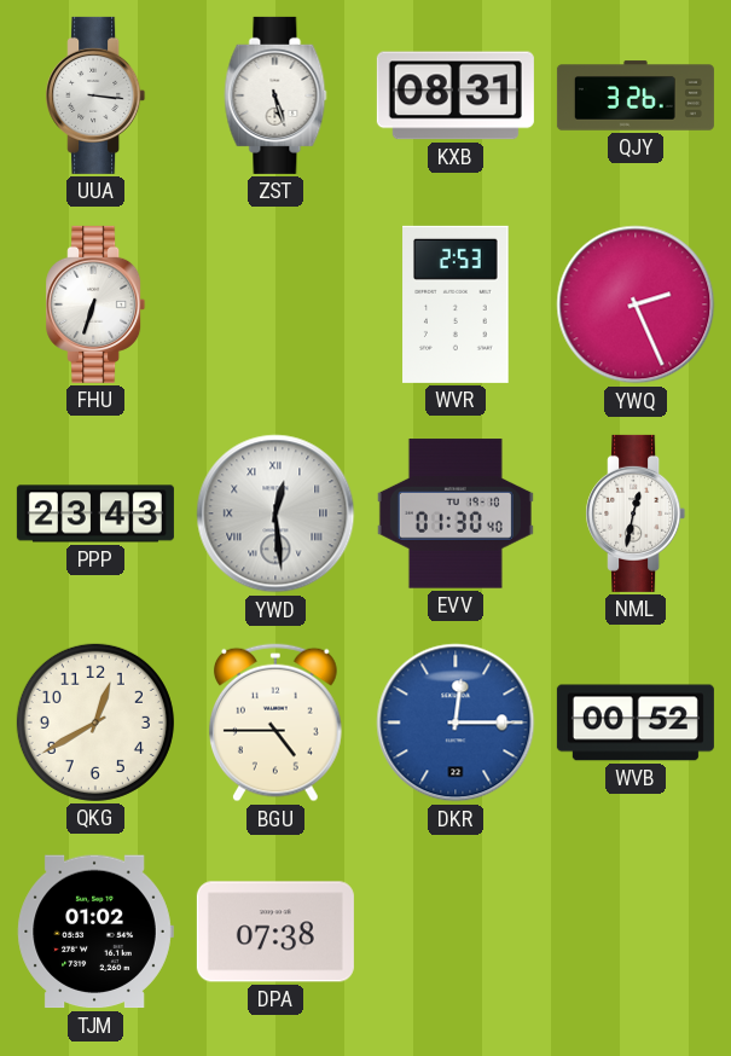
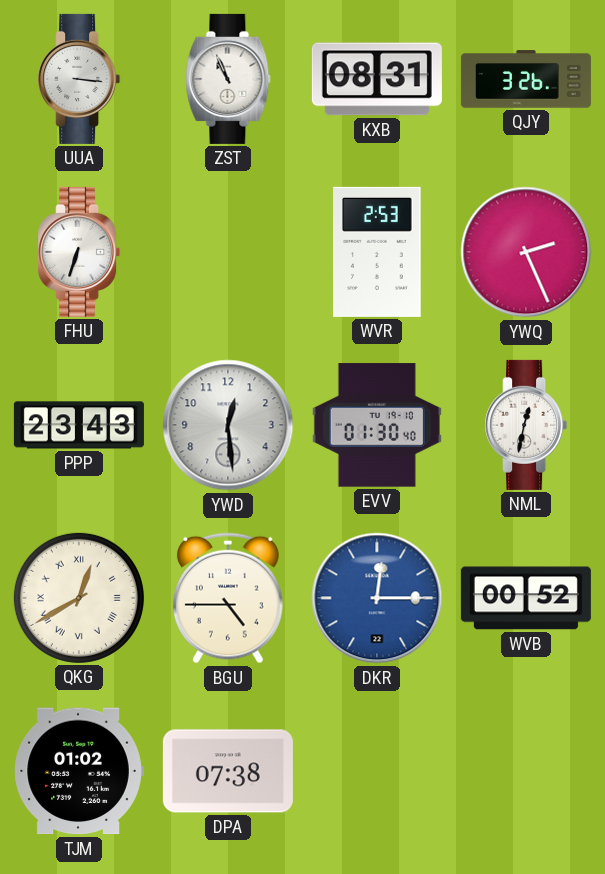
ZST: 5:27 -> 10:56
YWD numerals: Roman -> Arabic
QKG numerals: Arabic -> Roman
